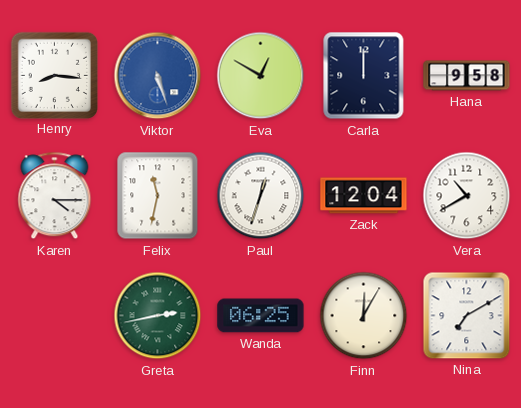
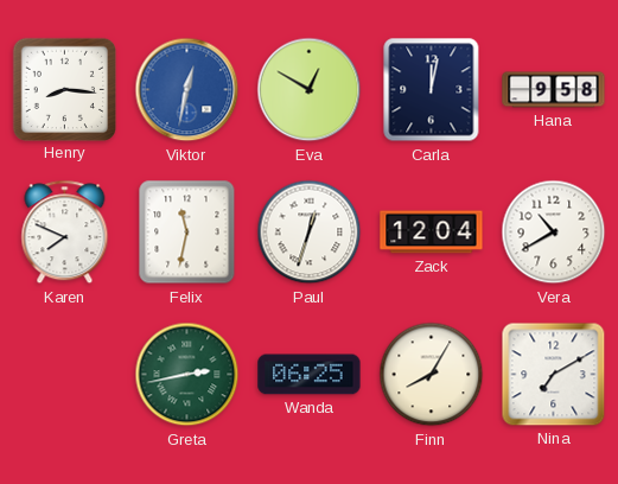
Viktor: 5:27 -> 12:32
Carla: 12:00 -> 12:02
Karen: 4:15 -> 7:49
Finn: 12:05 -> 8:05
